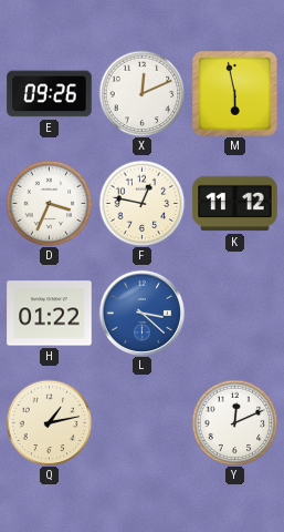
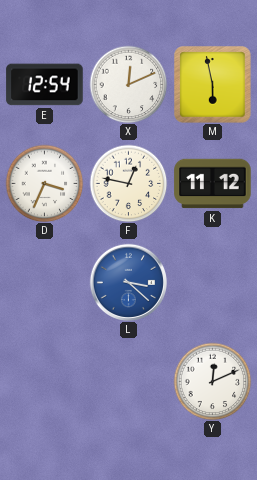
E: 09:26 -> 12:54
H: 01:22 -> none
Q: 1:13 -> none
